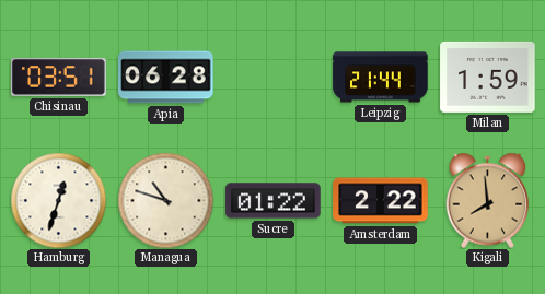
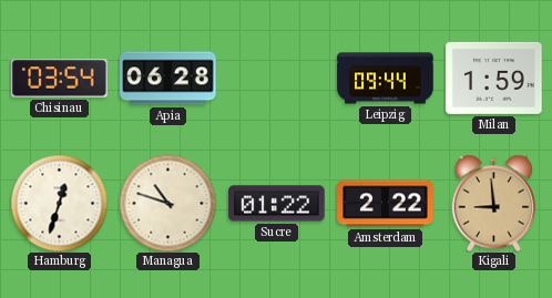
Chisinau: 03:51 -> 03:54
Leipzig: 21:44 -> 09:44
Kigali: 7:59 -> 8:59
